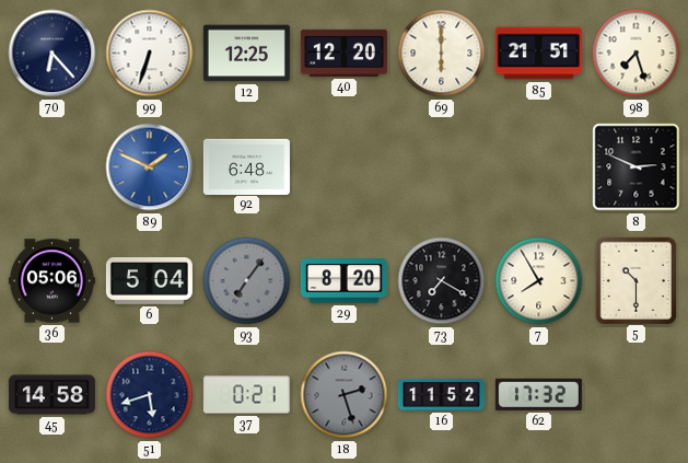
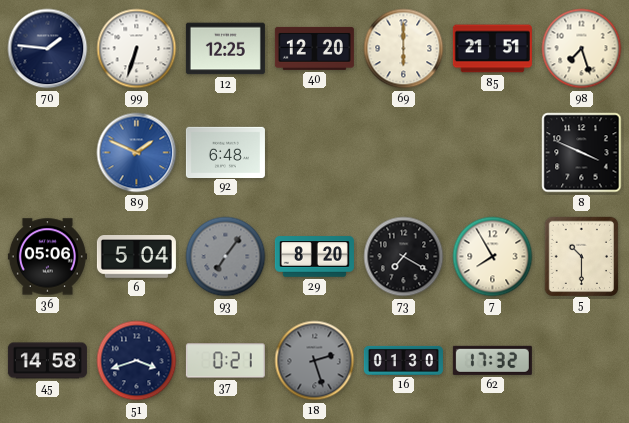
70: 6:23 -> 1:46
8: 2:49 -> 3:49
51: 5:42 -> 3:42
16: 11:52 -> 01:30
